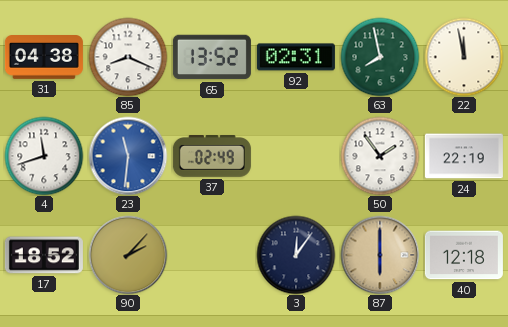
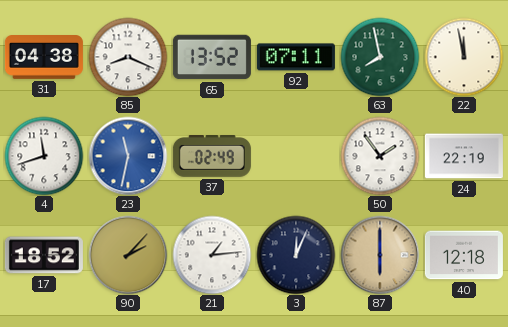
92: 02:31 -> 07:11
23: 11:31 -> 11:32
21: none -> 1:14
3: 12:06 -> 12:04
